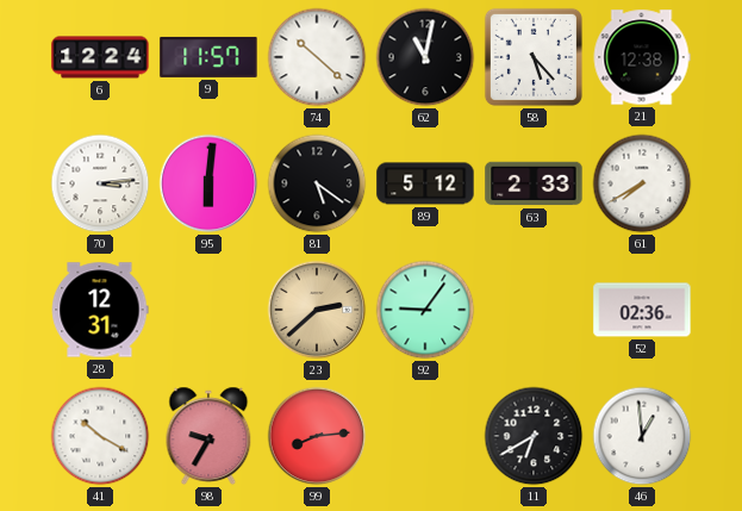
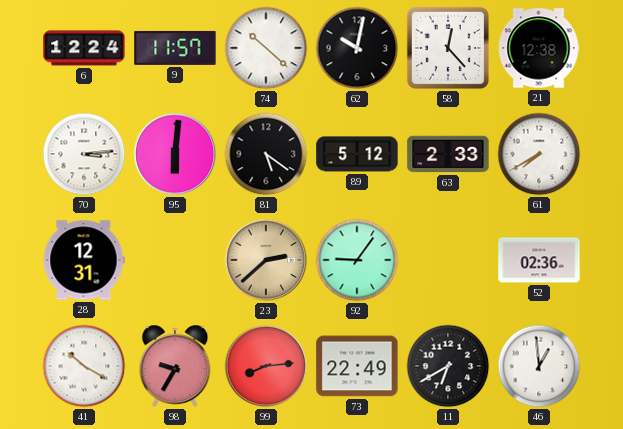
62: 11:02 -> 10:02
58: 5:23 -> 12:23
73: none -> 22:49
